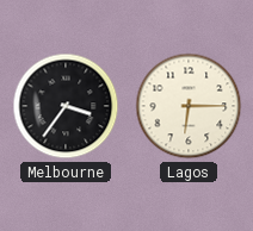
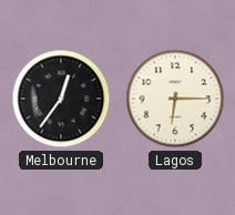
Melbourne: 3:36 -> 12:36
